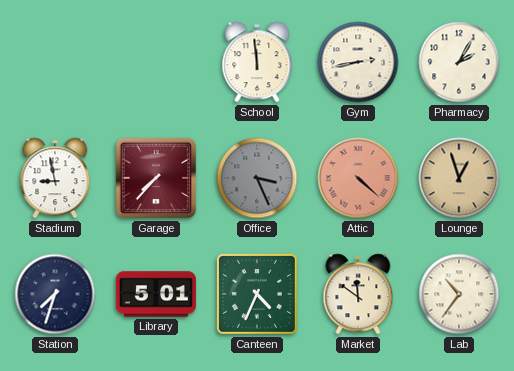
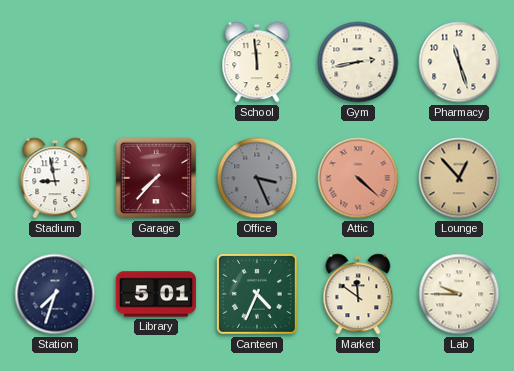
Pharmacy: 2:05 -> 11:27
Lounge: 12:57 -> 12:53
Lab: 10:36 -> 9:45
